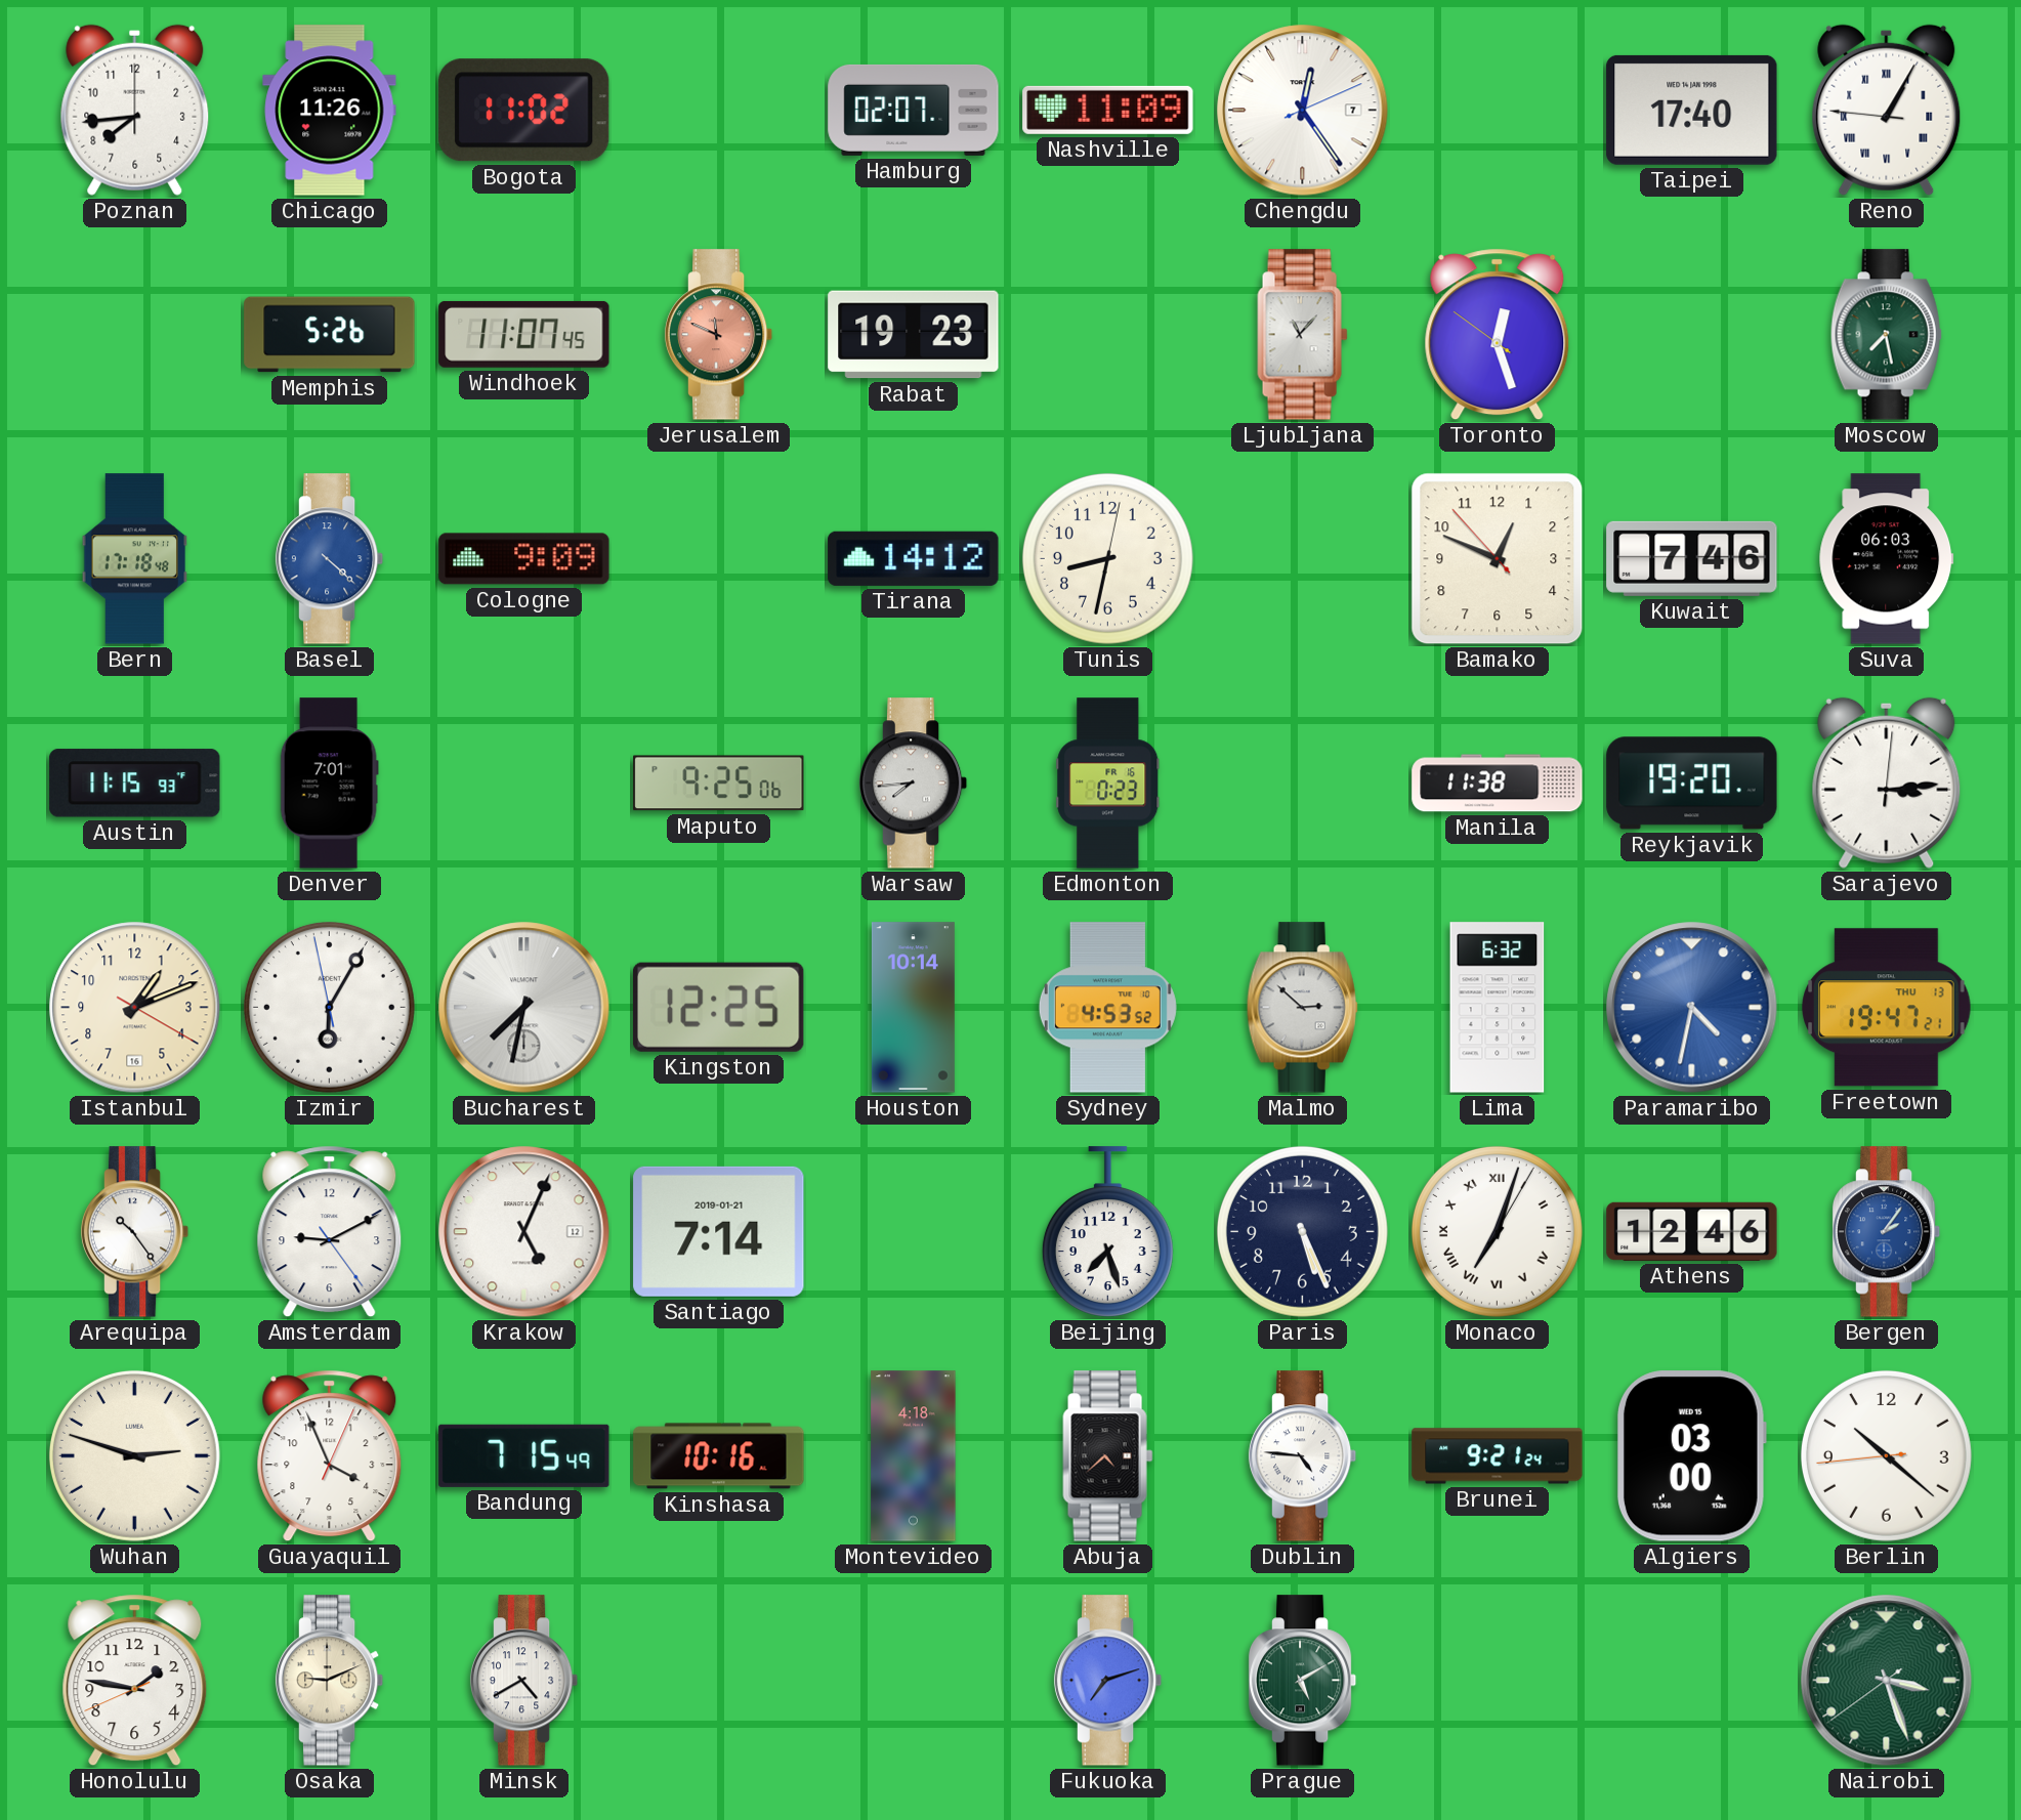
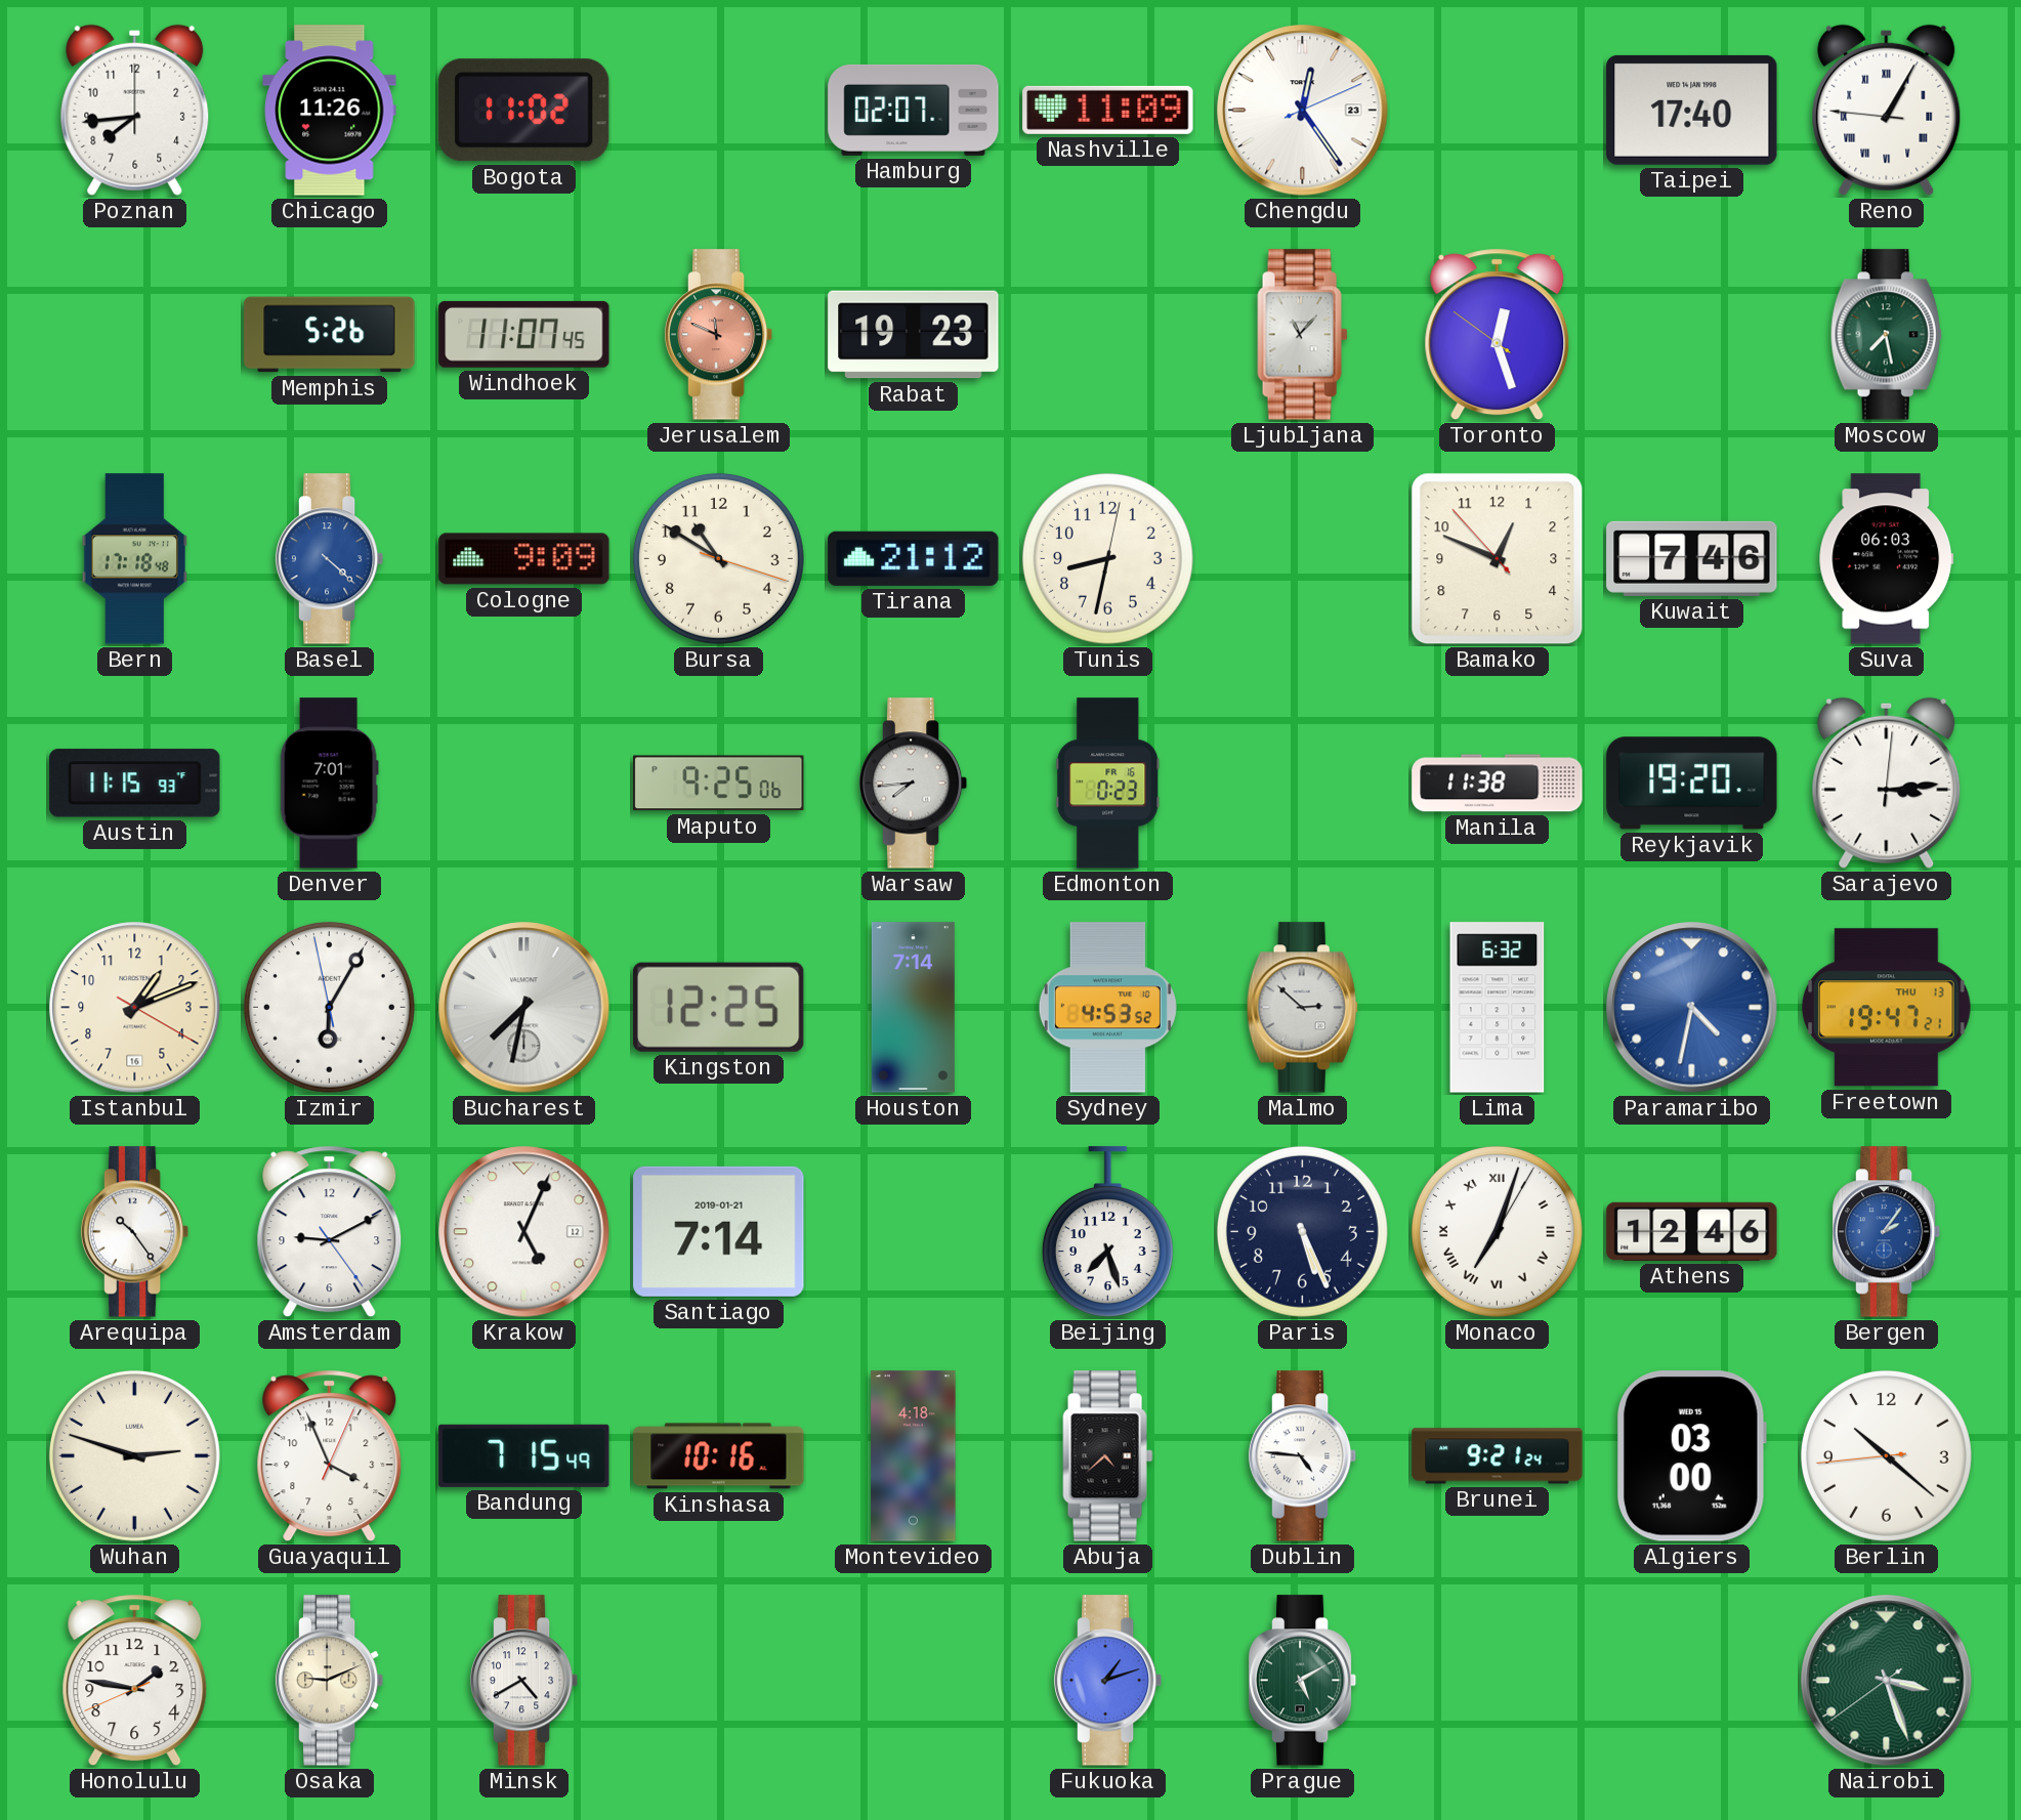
Chengdu date: 7 -> 23
Bursa: none -> 10:50
Tirana: 14:12 -> 21:12
Houston: 10:14 -> 7:14
Fukuoka: 7:12 -> 1:12
